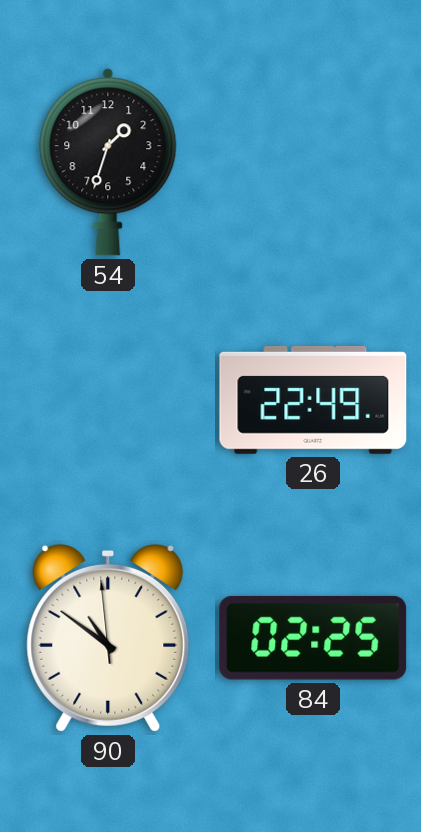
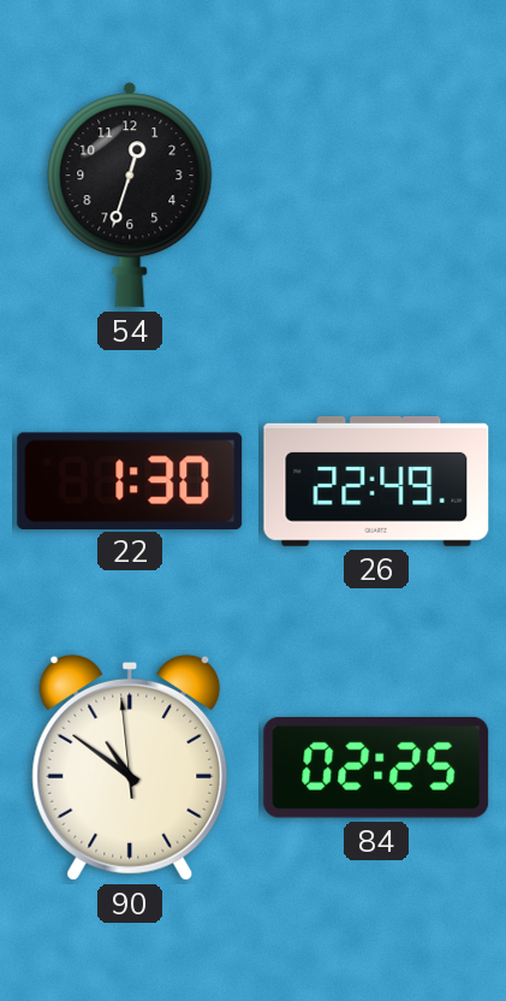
54: 1:33 -> 12:33
22: none -> 1:30
